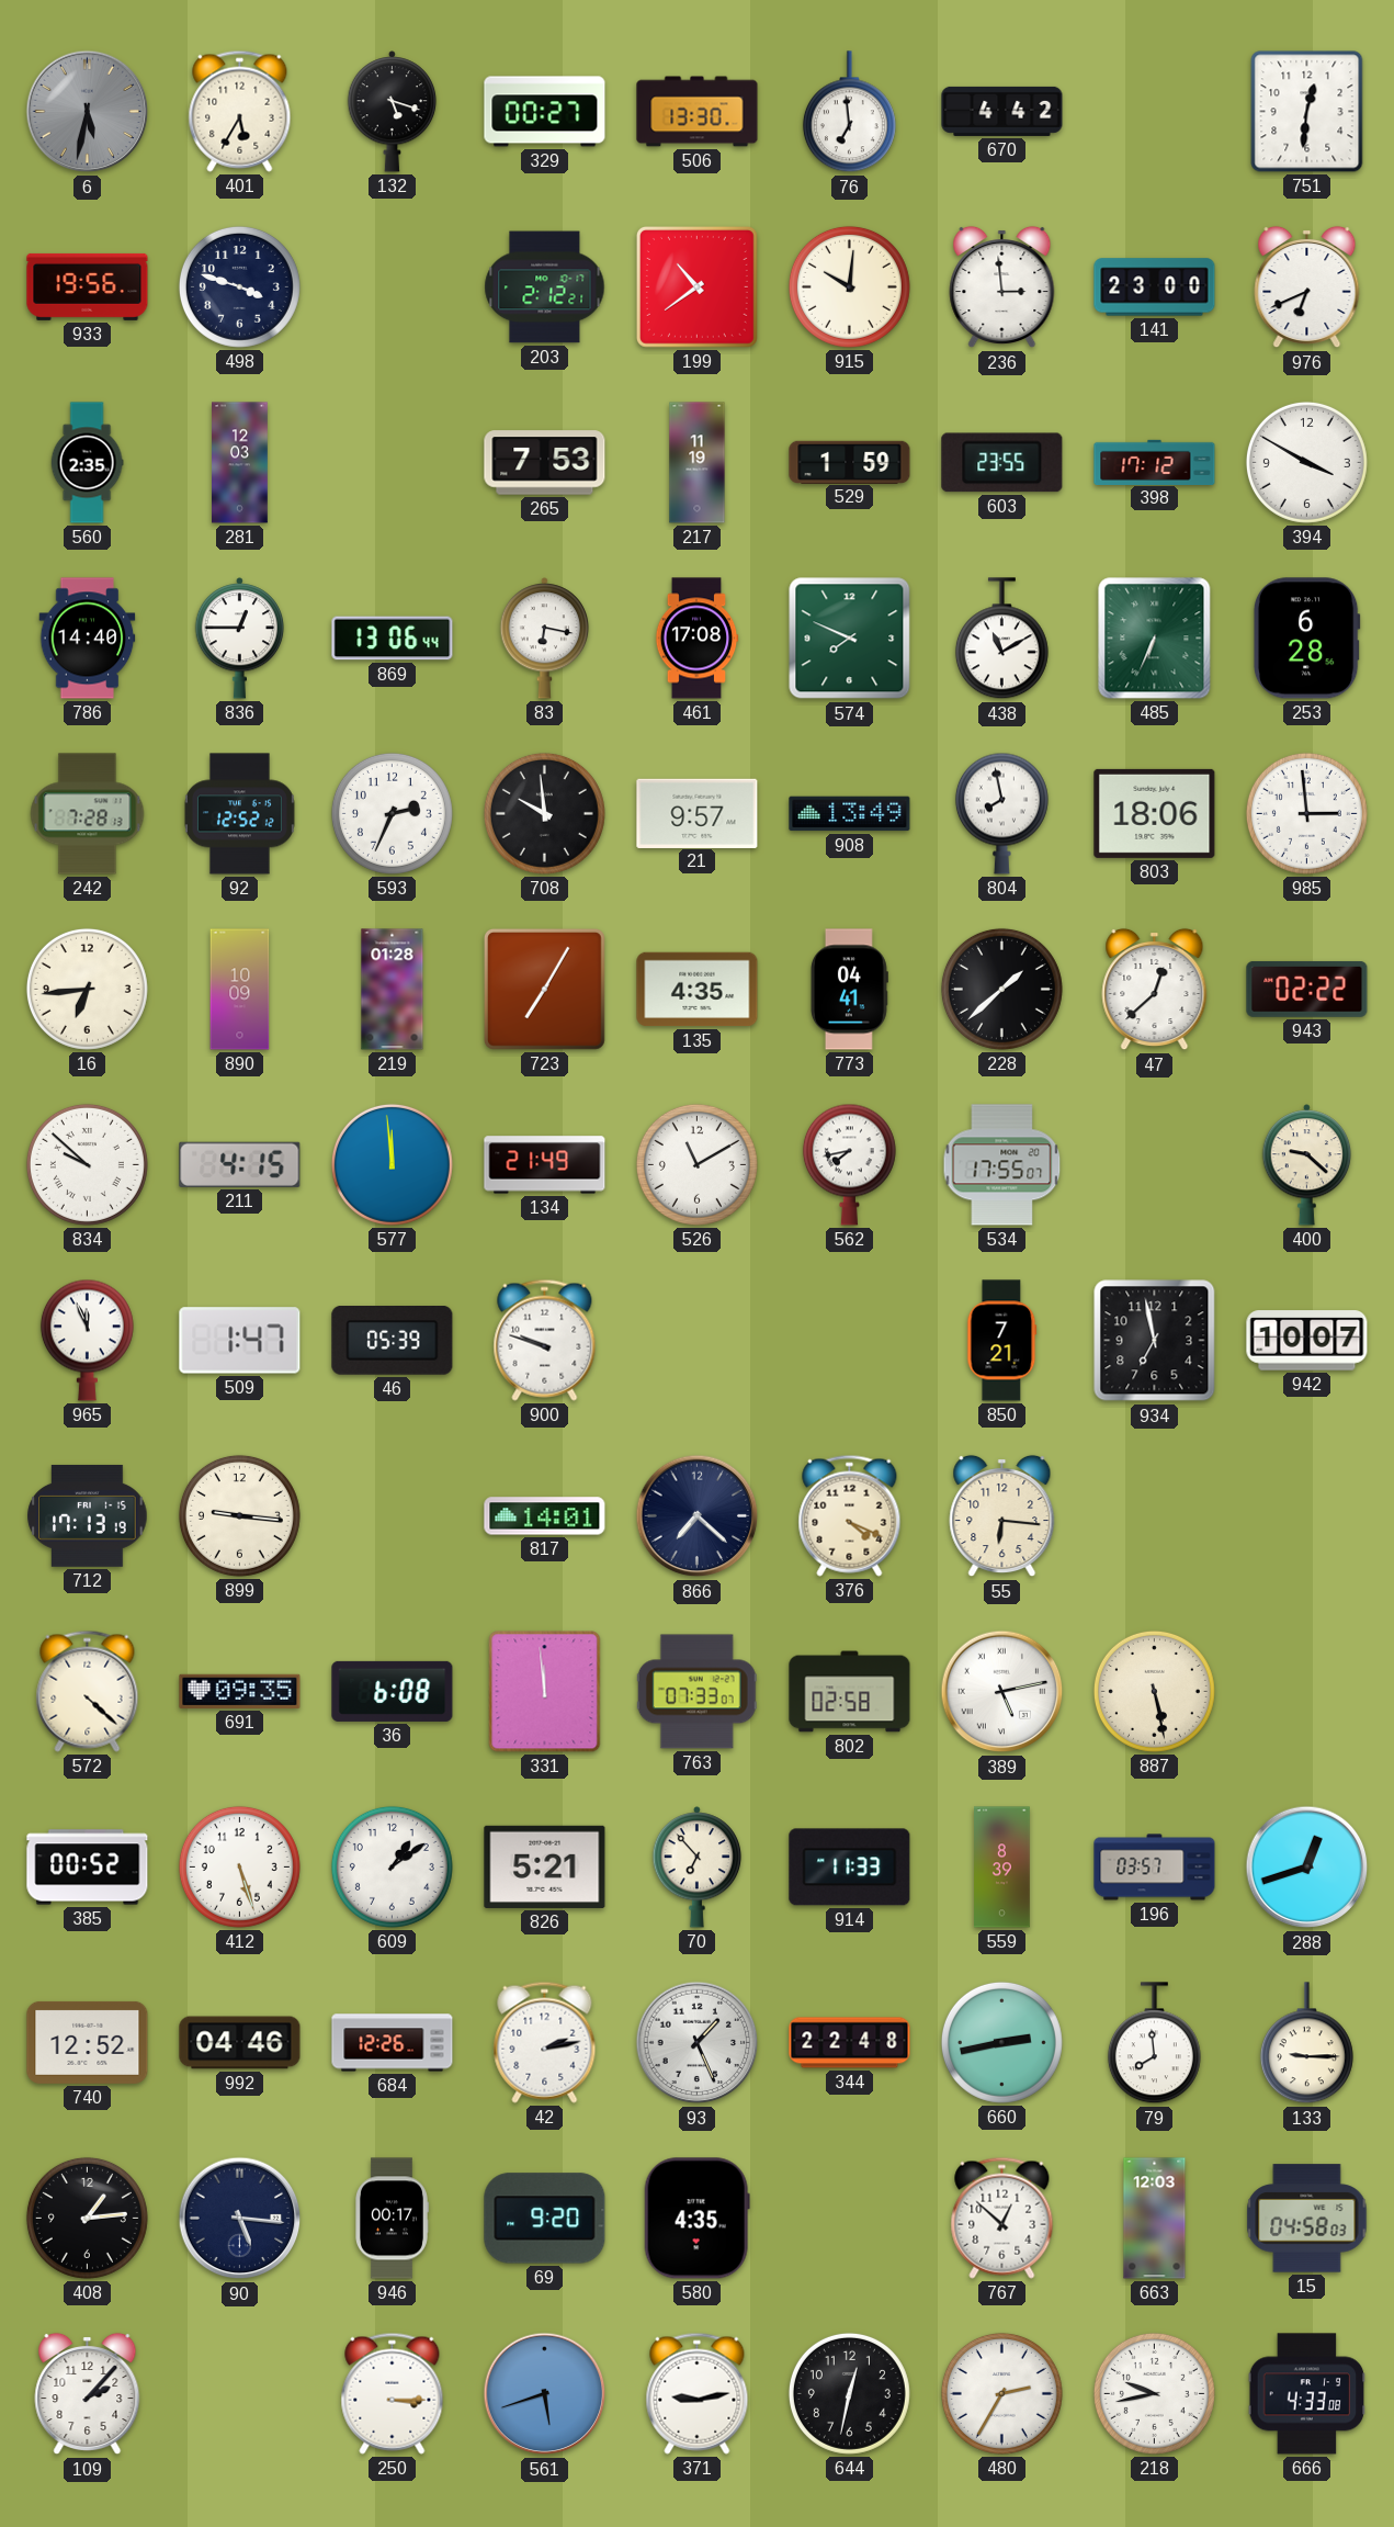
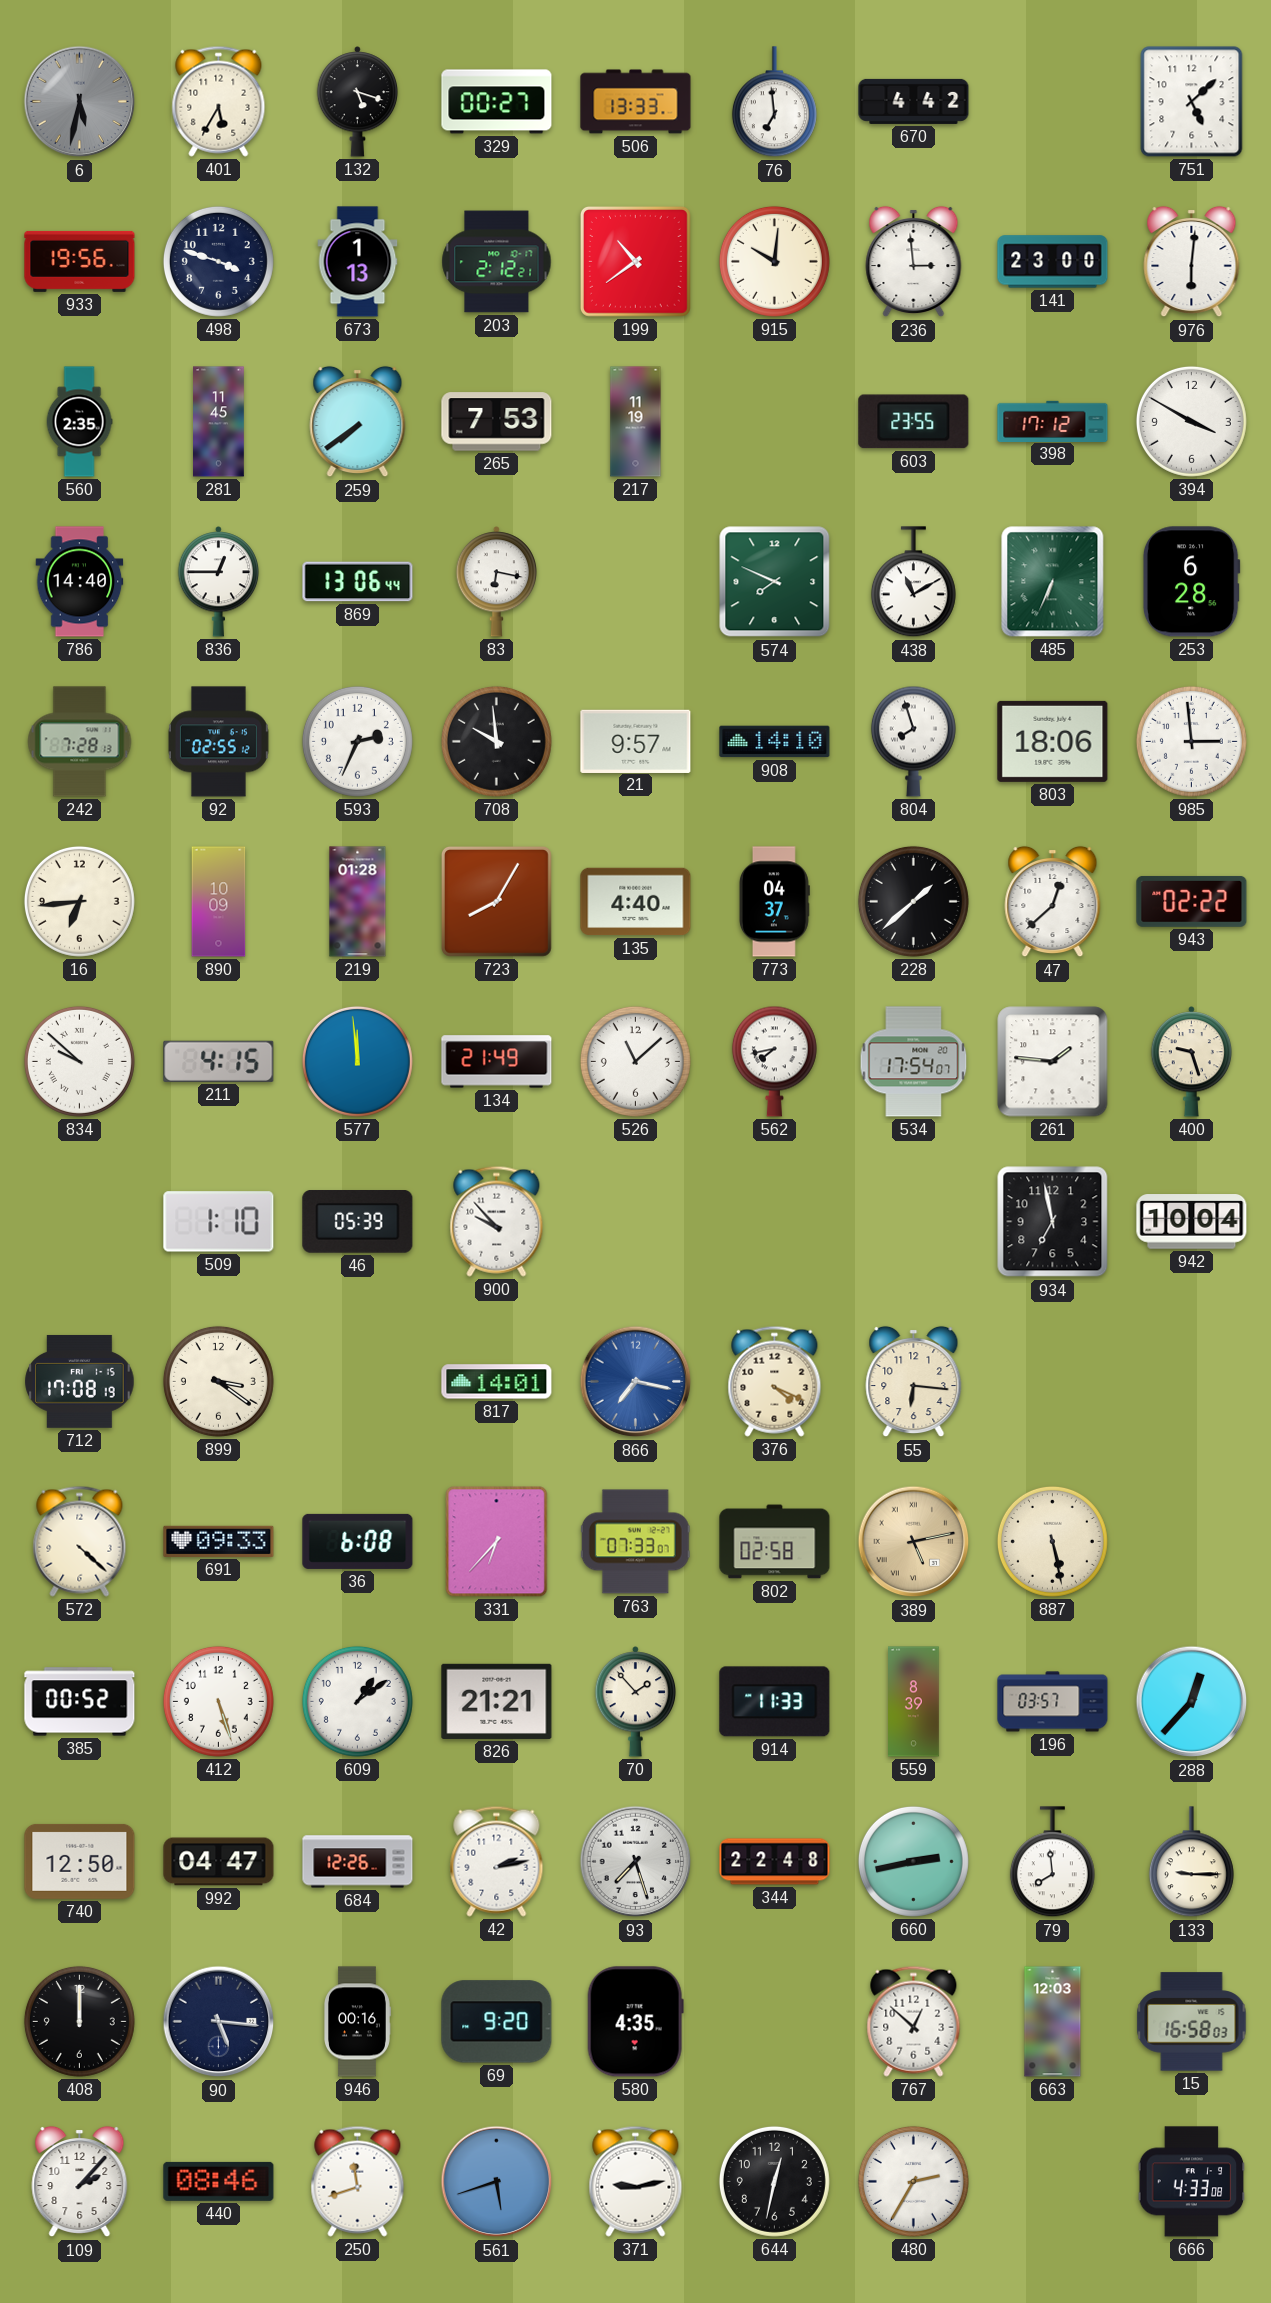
506: 13:30 -> 13:33
751: 12:31 -> 5:08
673: none -> 1:13
976: 6:41 -> 6:01
281: 12:03 -> 11:45
259: none -> 7:39
529: 1:59 -> none
461: 17:08 -> none
92: 12:52 -> 02:55
908: 13:49 -> 14:10
804: 7:58 -> 7:57
723: 7:05 -> 8:05
135: 4:35 -> 4:40
773: 04:41 -> 04:37
526: 11:10 -> 11:08
534: 17:55 -> 17:54
261: none -> 1:46
400: 9:22 -> 9:27
965: 11:56 -> none
509: 1:47 -> 1:10
900: 9:48 -> 9:53
850: 7:21 -> none
942: 10:07 -> 10:04
712: 17:13 -> 17:08
899: 9:16 -> 3:21
866: 7:22 -> 7:17
866 dial: navy -> blue
691: 09:35 -> 09:33
331: 11:59 -> 6:37
389 dial: white -> champagne
826: 5:21 -> 21:21
70: 6:53 -> 1:53
288: 12:42 -> 12:37
740: 12:52 -> 12:50
992: 04:46 -> 04:47
93: 1:26 -> 7:27
408: 1:14 -> 12:00
946: 00:17 -> 00:16
15: 04:58 -> 16:58
440: none -> 08:46
250: 3:15 -> 11:42
218: 9:43 -> none
